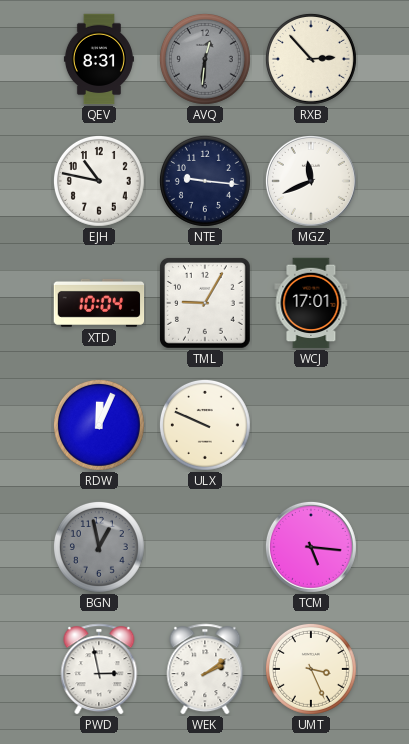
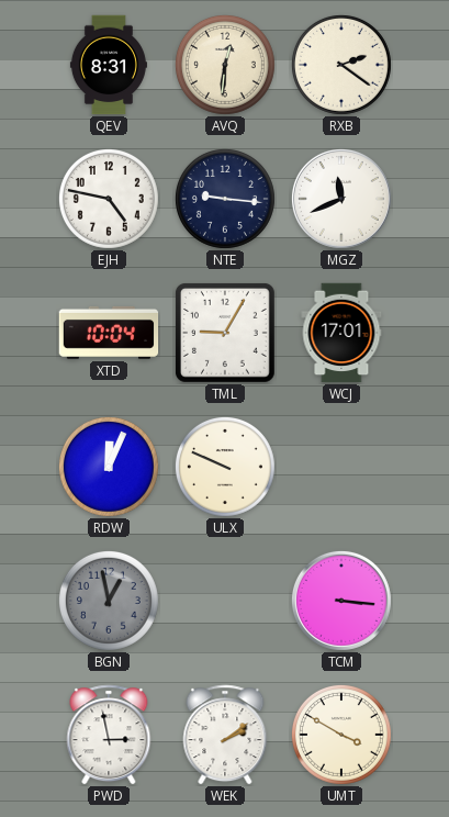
AVQ dial: grey -> cream
RXB: 2:53 -> 2:21
EJH: 10:47 -> 4:47
TCM: 5:16 -> 3:16
UMT: 3:26 -> 3:50
